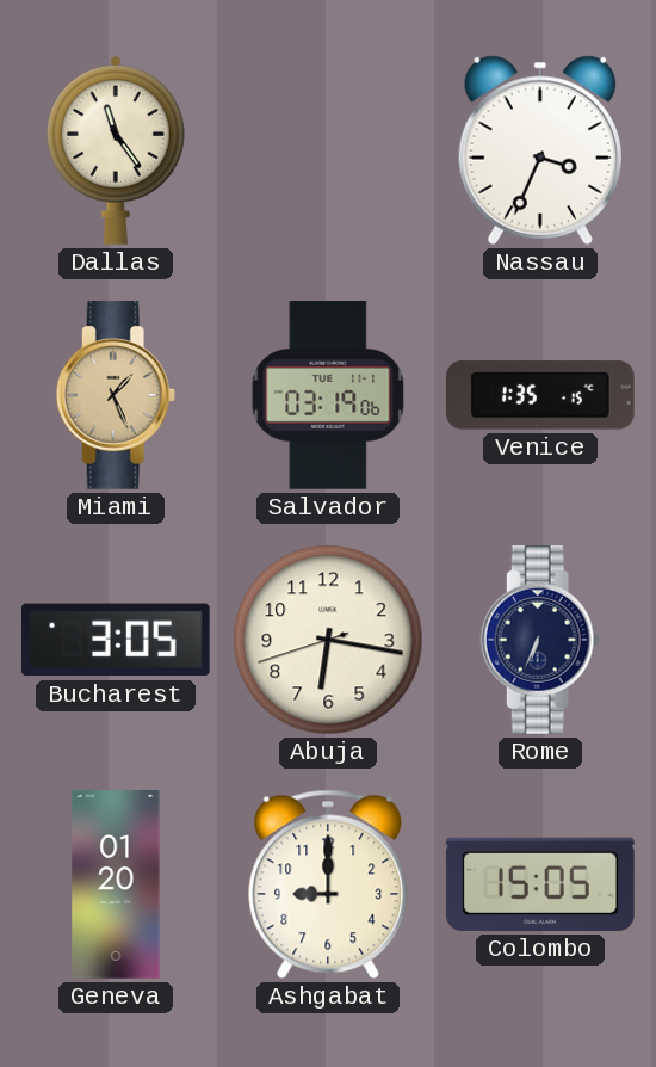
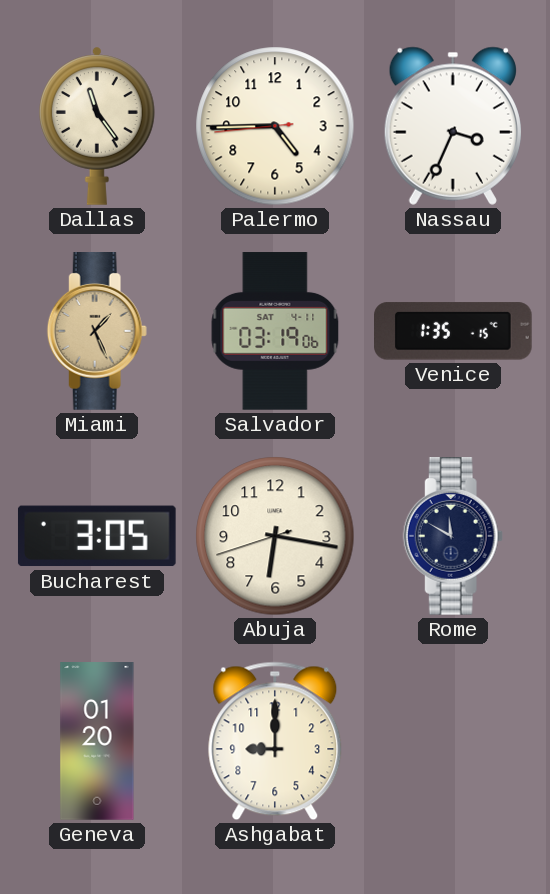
Palermo: none -> 4:44
Salvador date: TUE 11-1 -> SAT 4-11
Rome: 6:34 -> 11:50
Colombo: 15:05 -> none
